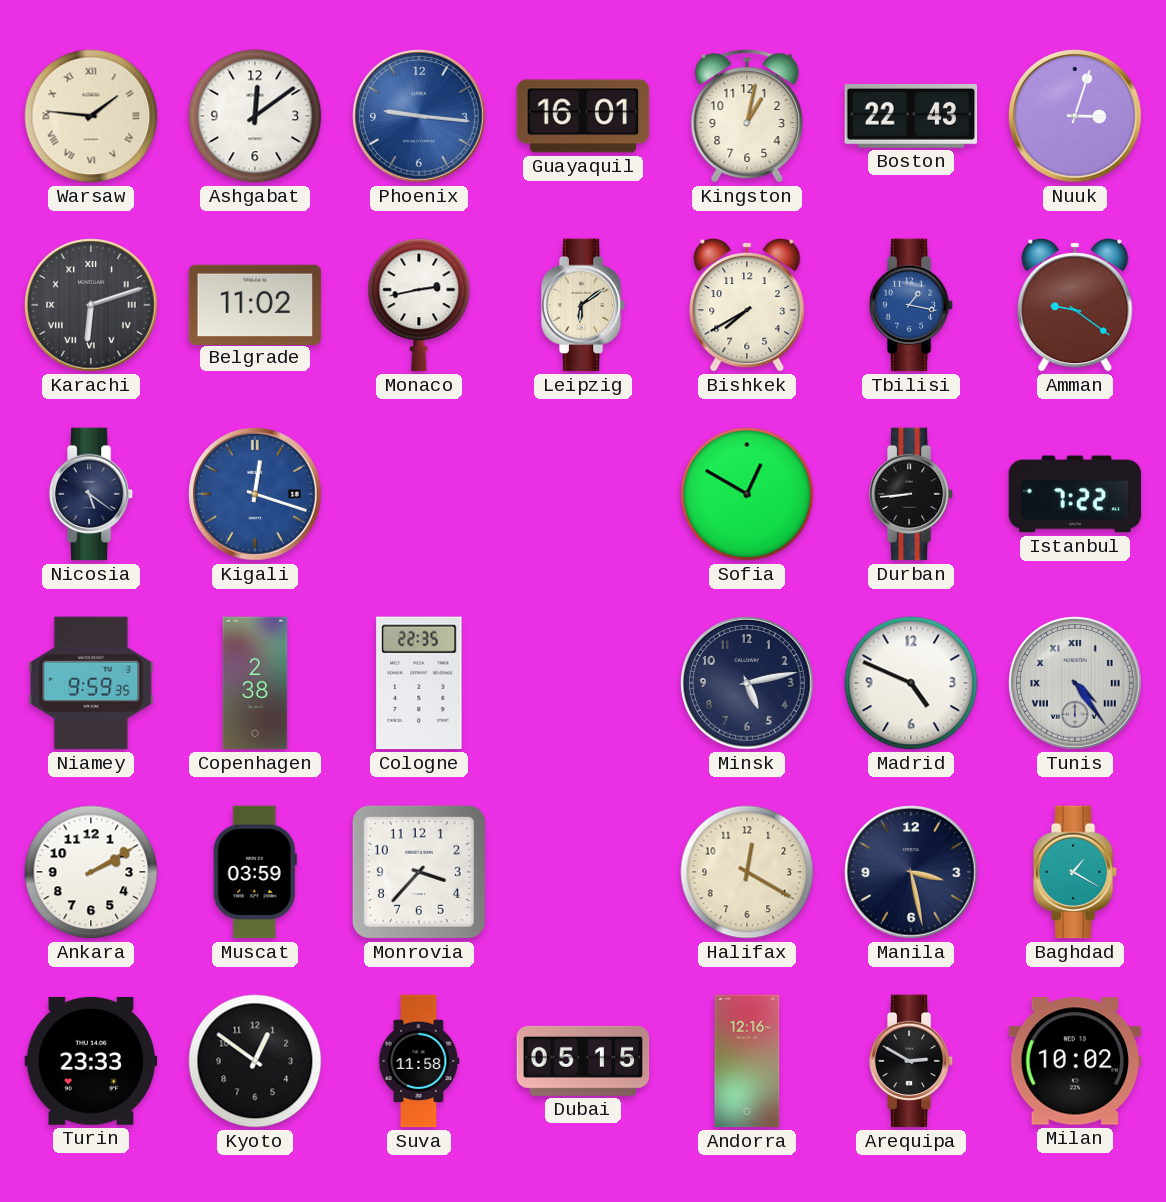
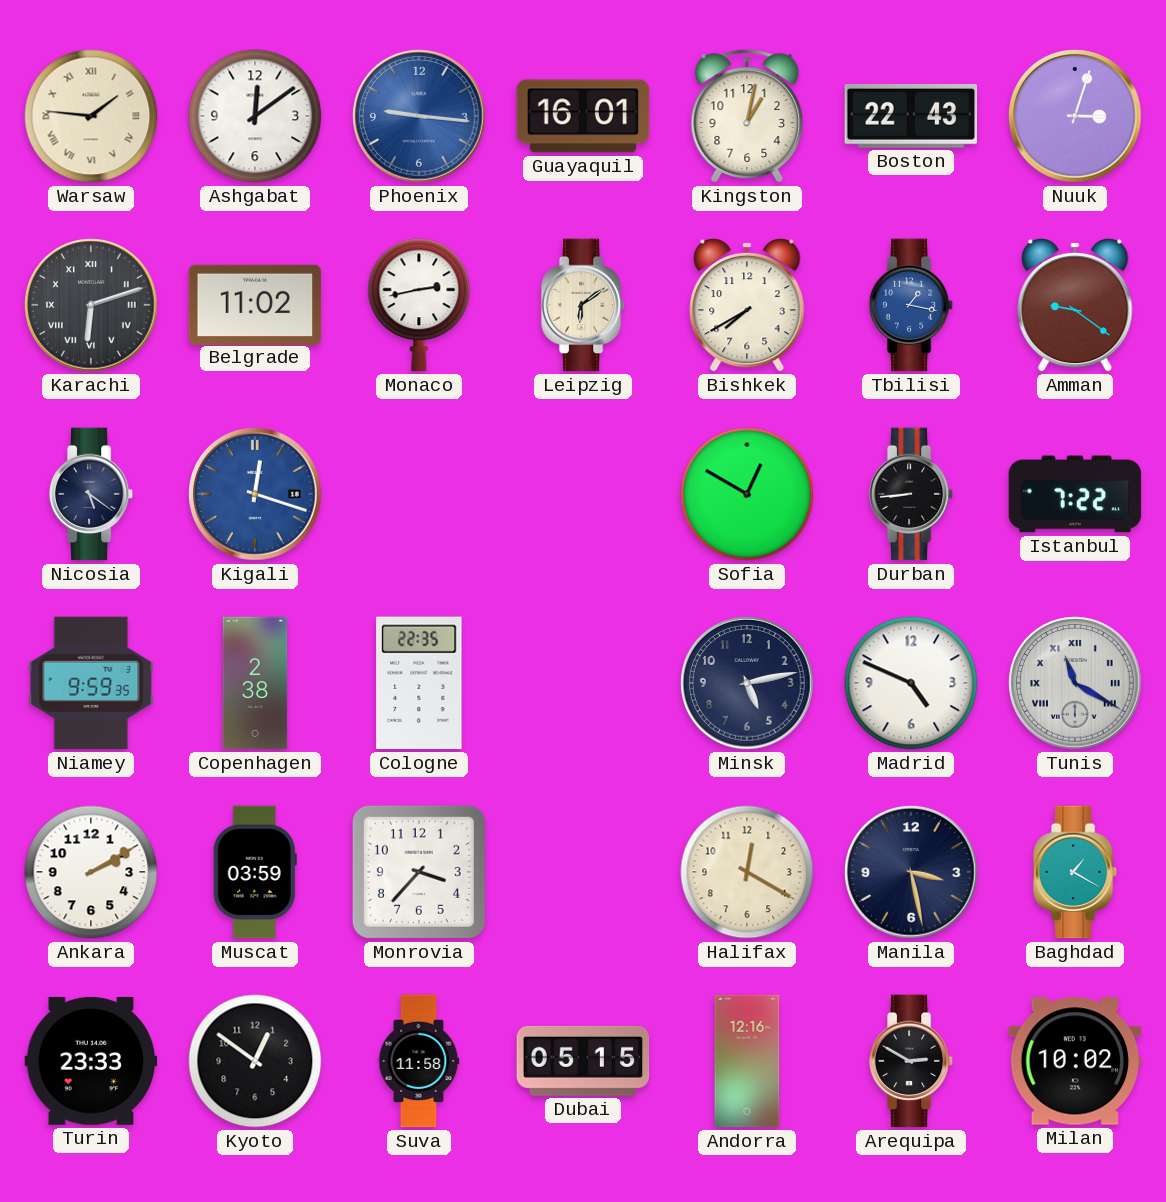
Tunis: 4:24 -> 11:20
